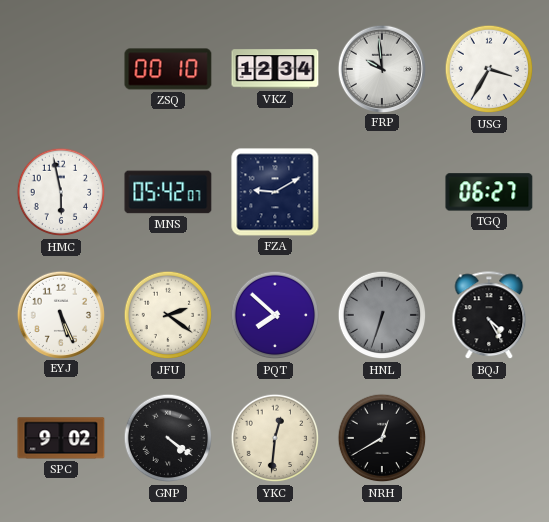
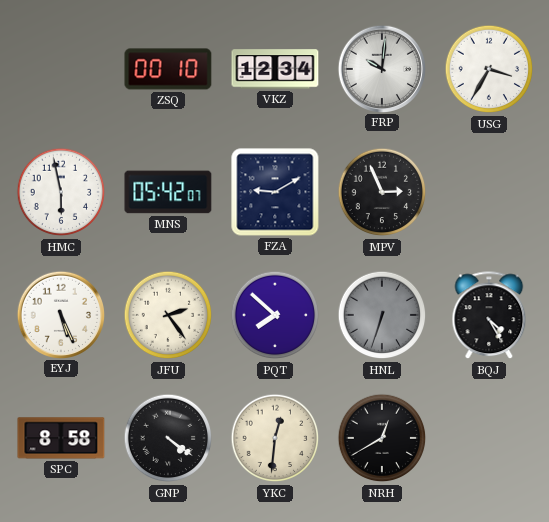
FRP: 9:59 -> 10:01
MPV: none -> 2:56
TGQ: 06:27 -> none
JFU: 2:21 -> 2:24
SPC: 9:02 -> 8:58
